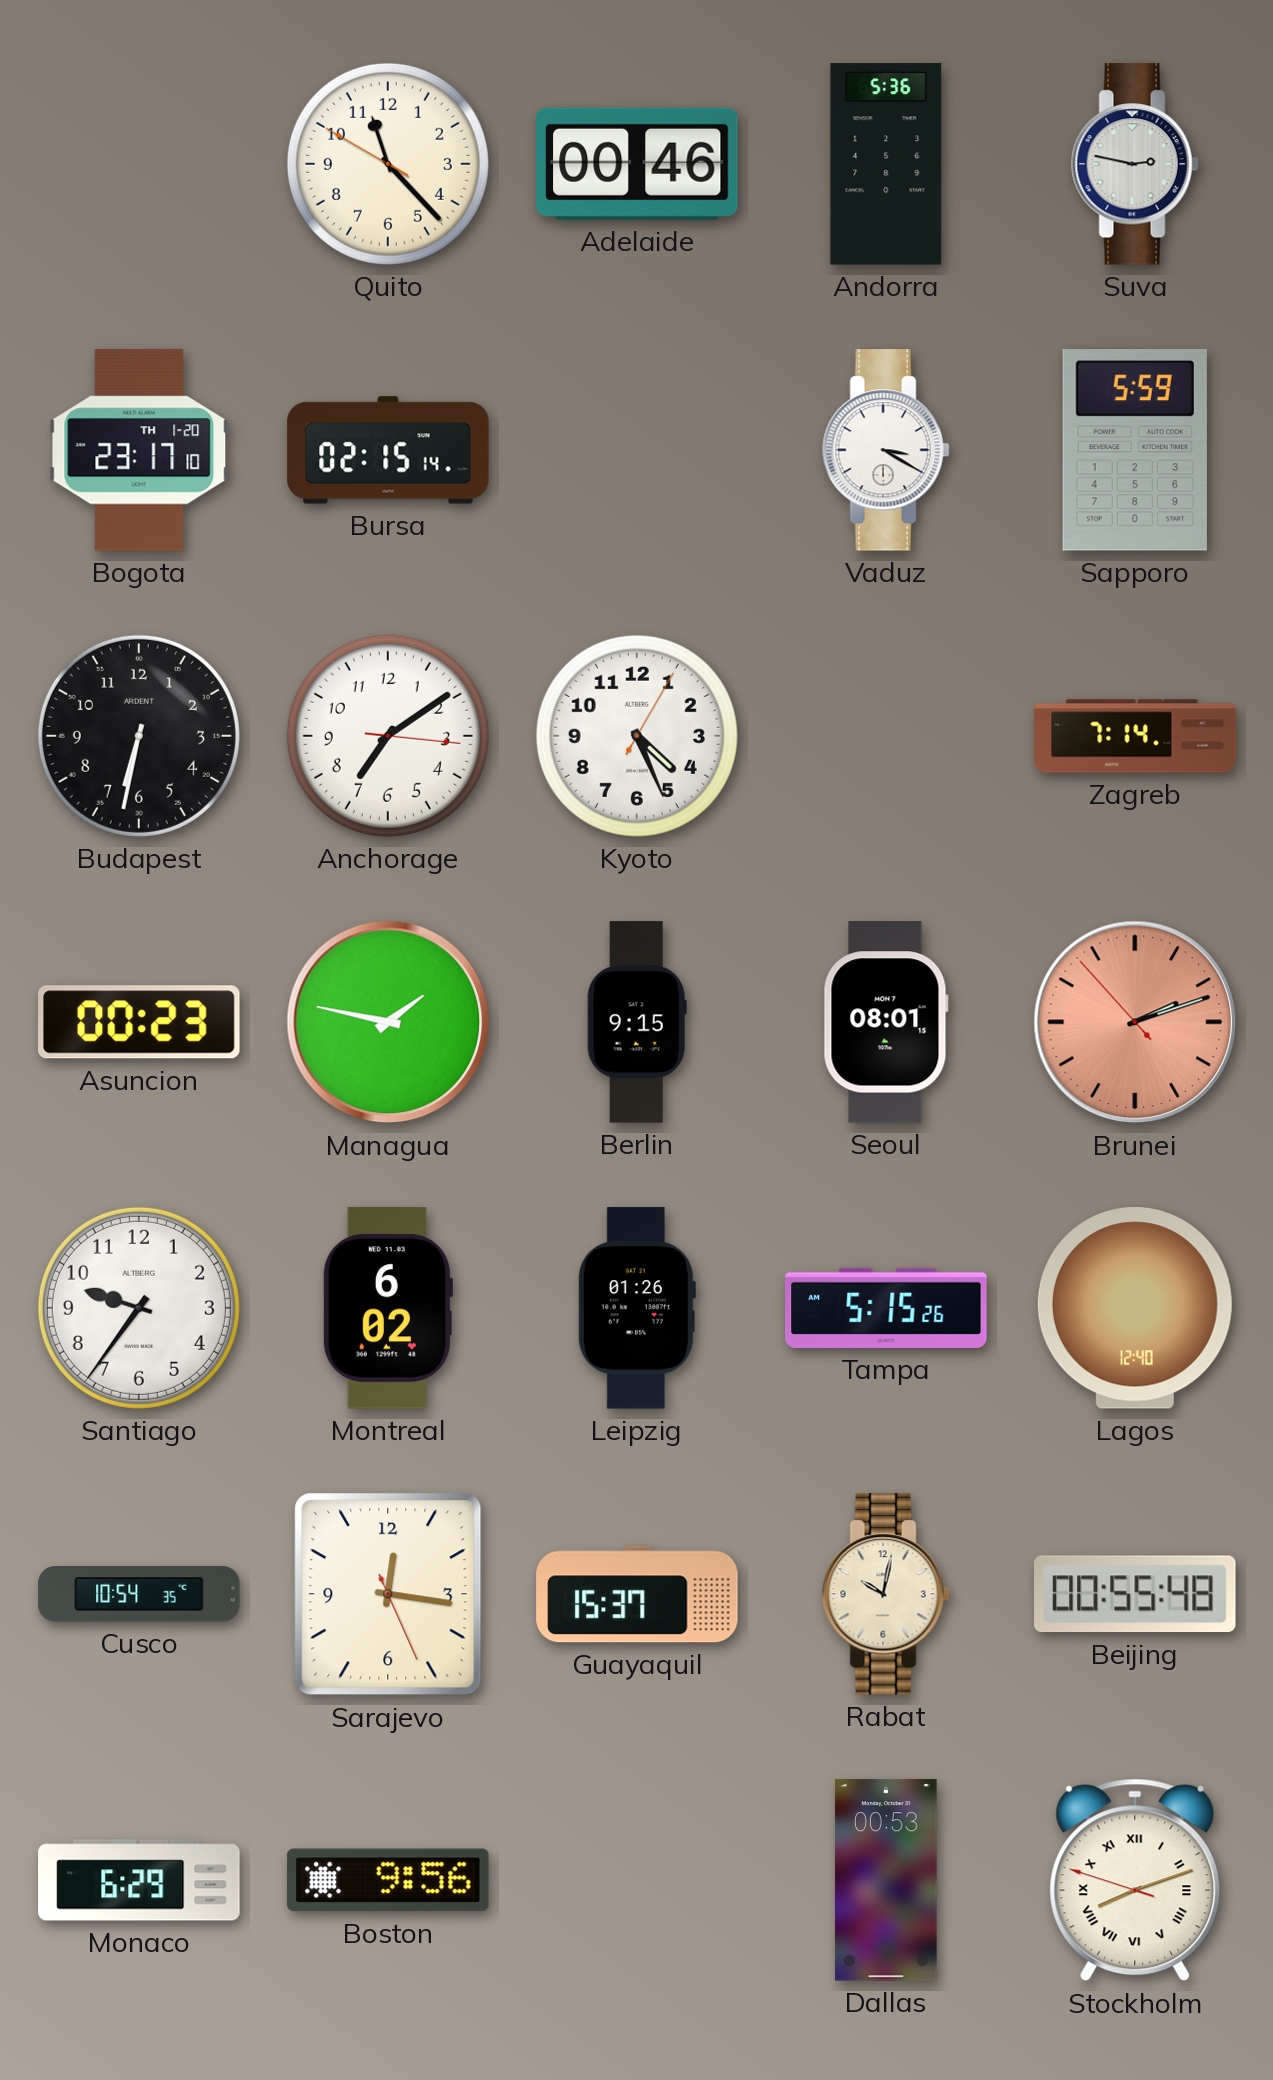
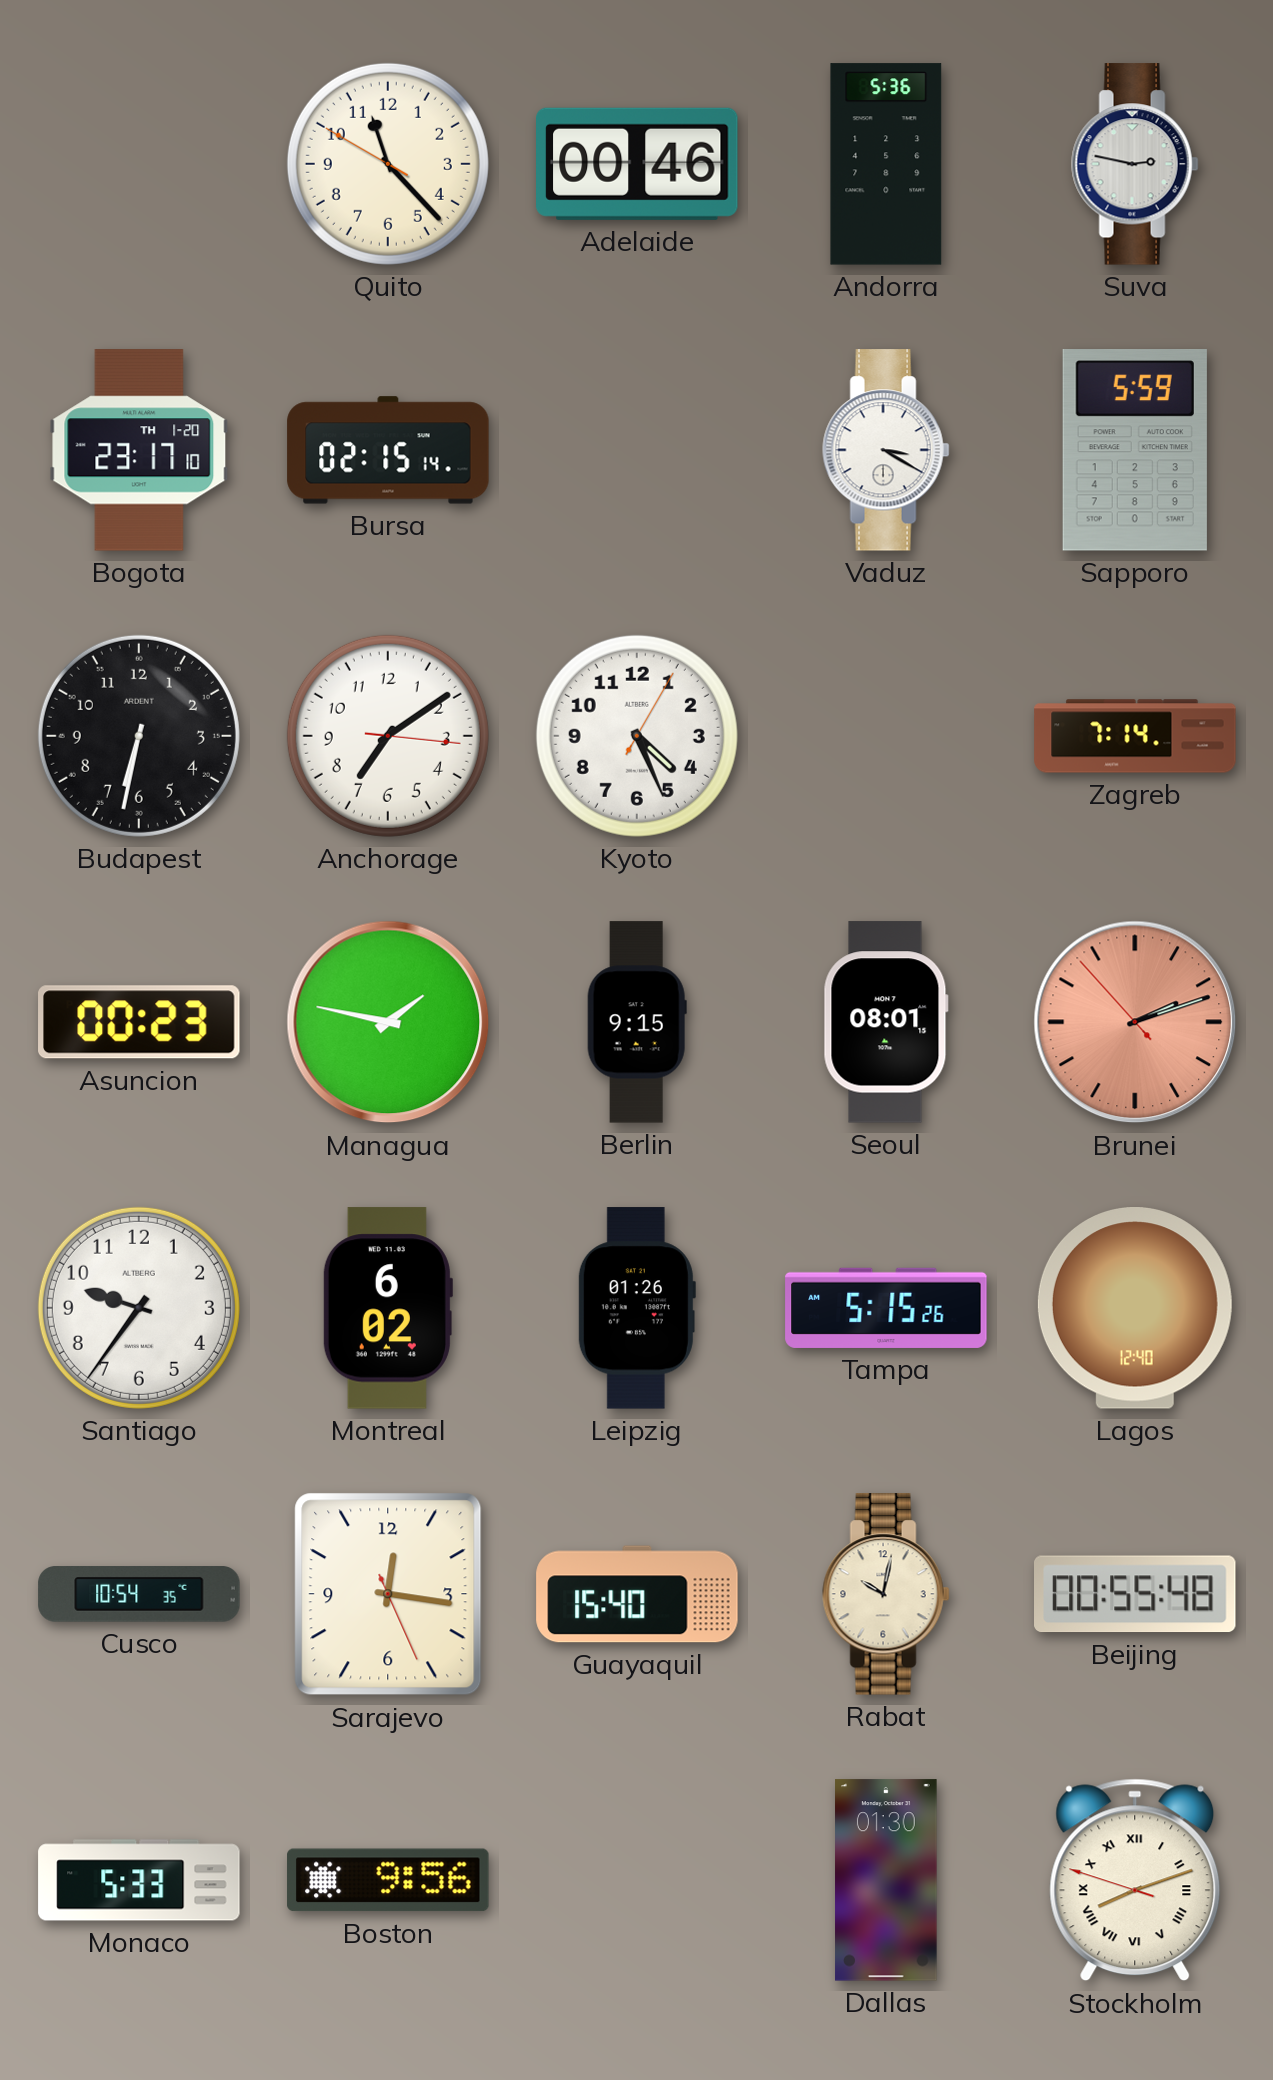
Guayaquil: 15:37 -> 15:40
Monaco: 6:29 -> 5:33
Dallas: 00:53 -> 01:30
